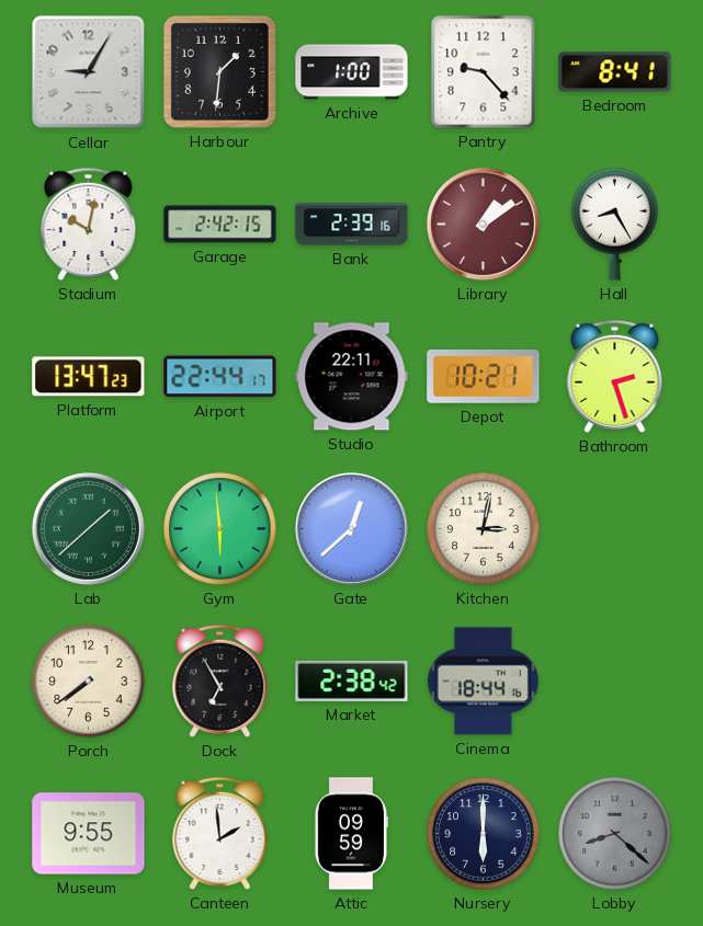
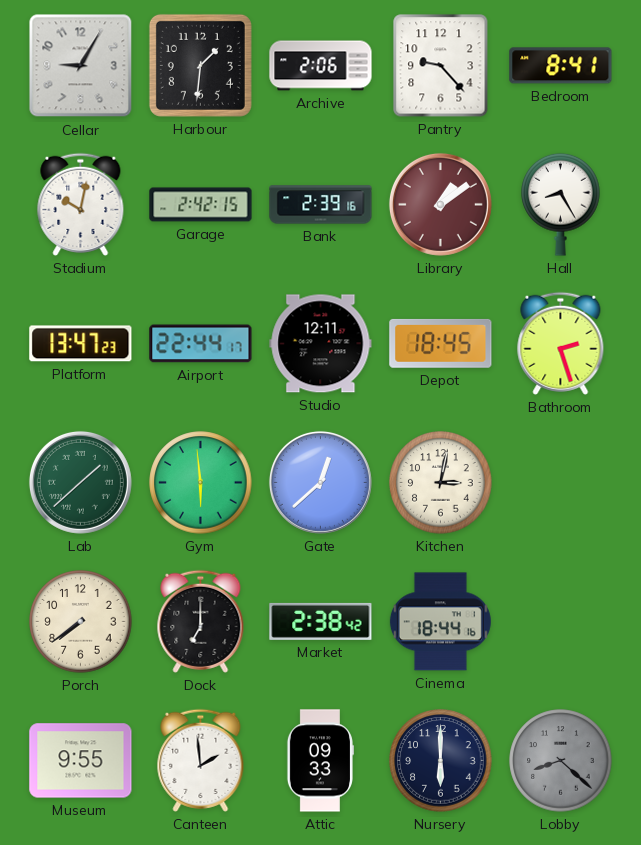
Archive: 1:00 -> 2:06
Studio: 22:11 -> 12:11
Depot: 10:21 -> 18:45
Dock: 6:55 -> 7:00
Attic: 09:59 -> 09:33
